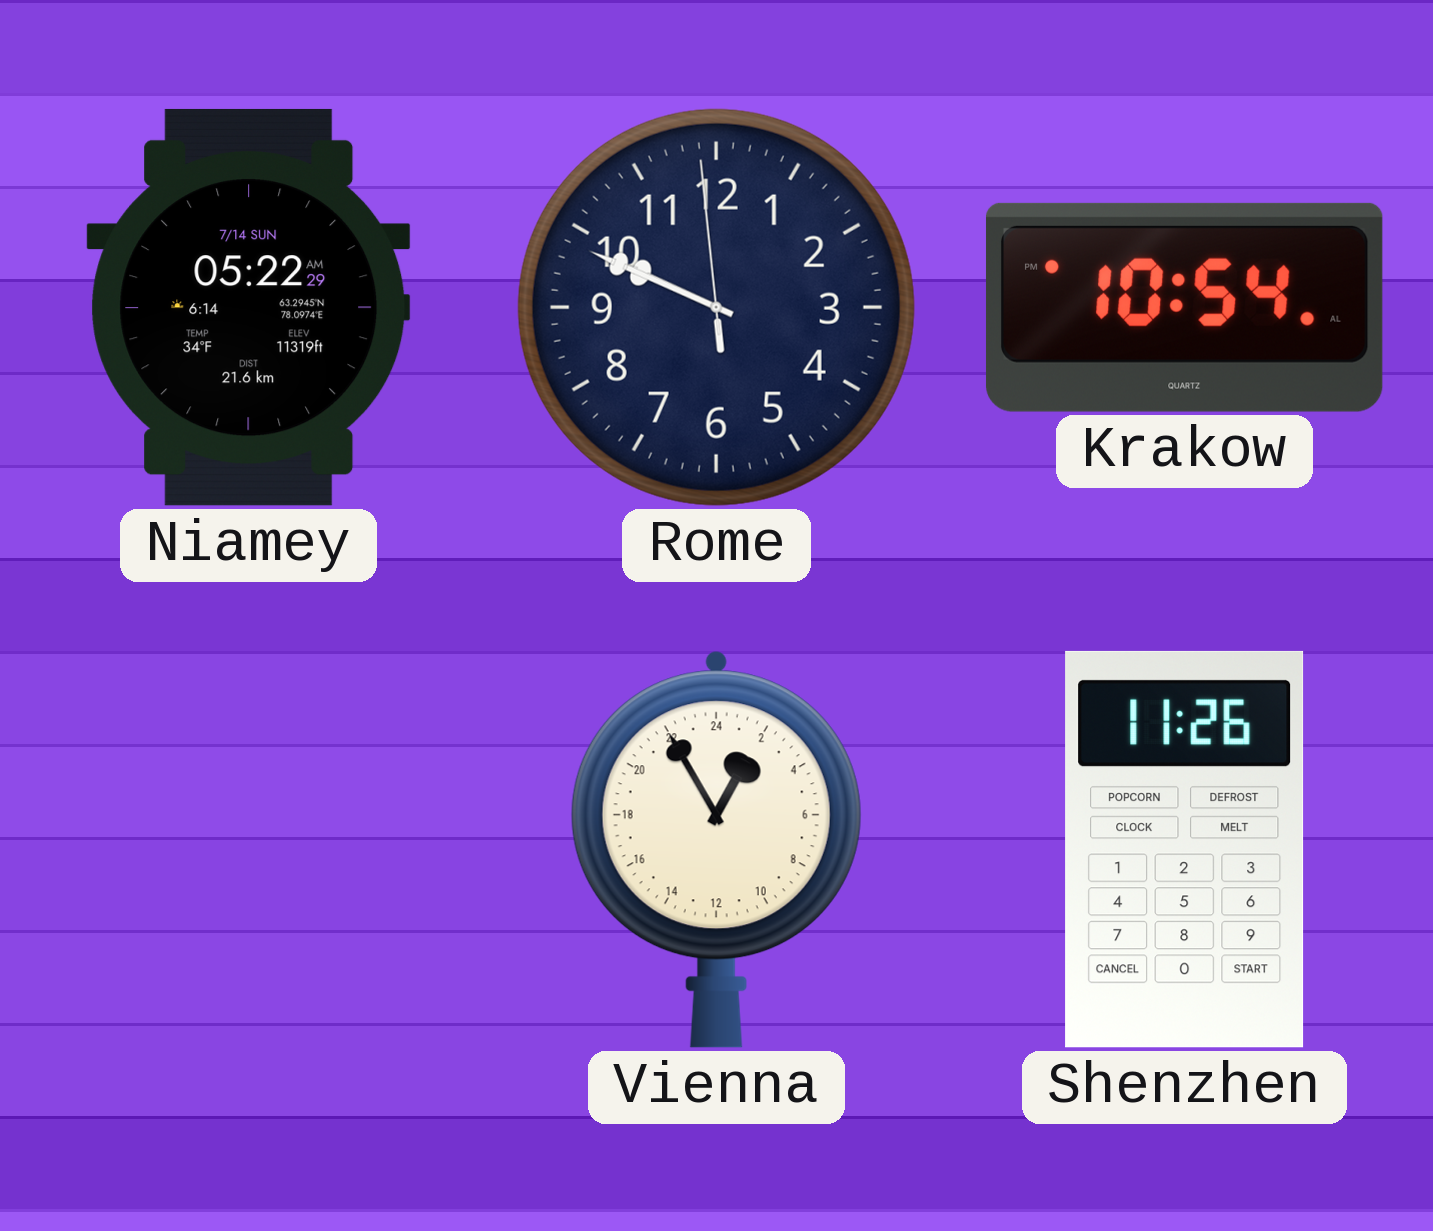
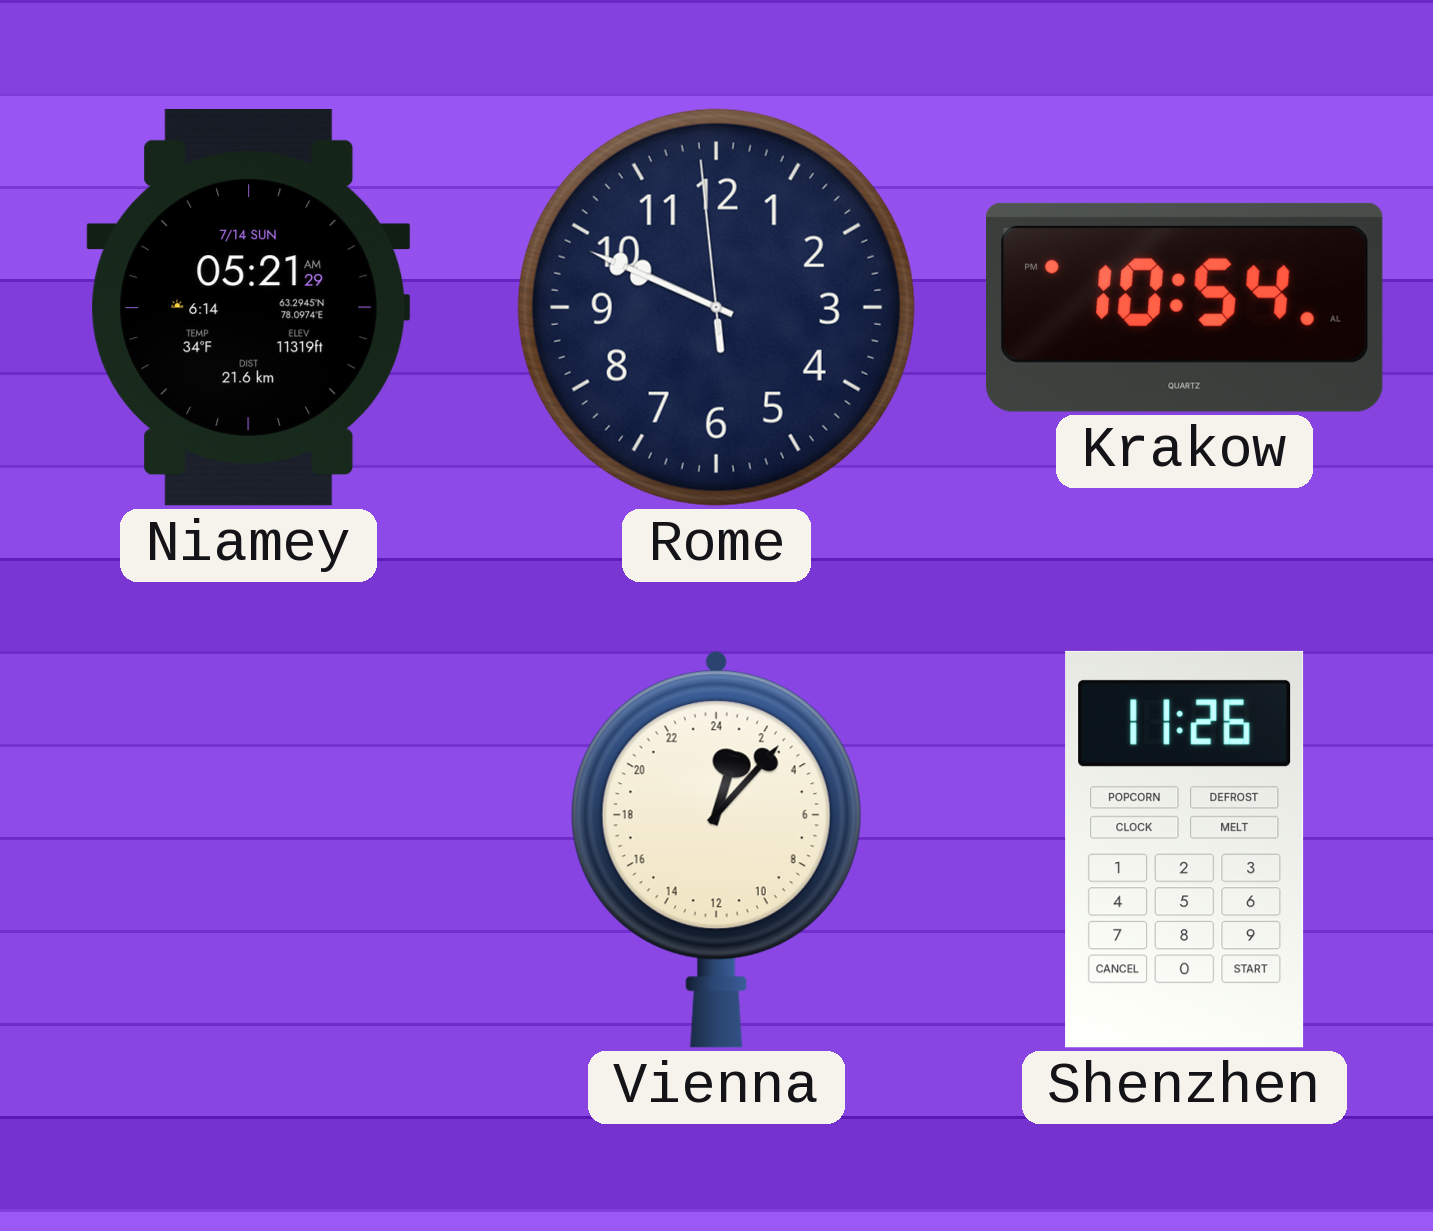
Niamey: 05:22 -> 05:21
Vienna: 1:55 -> 1:07
